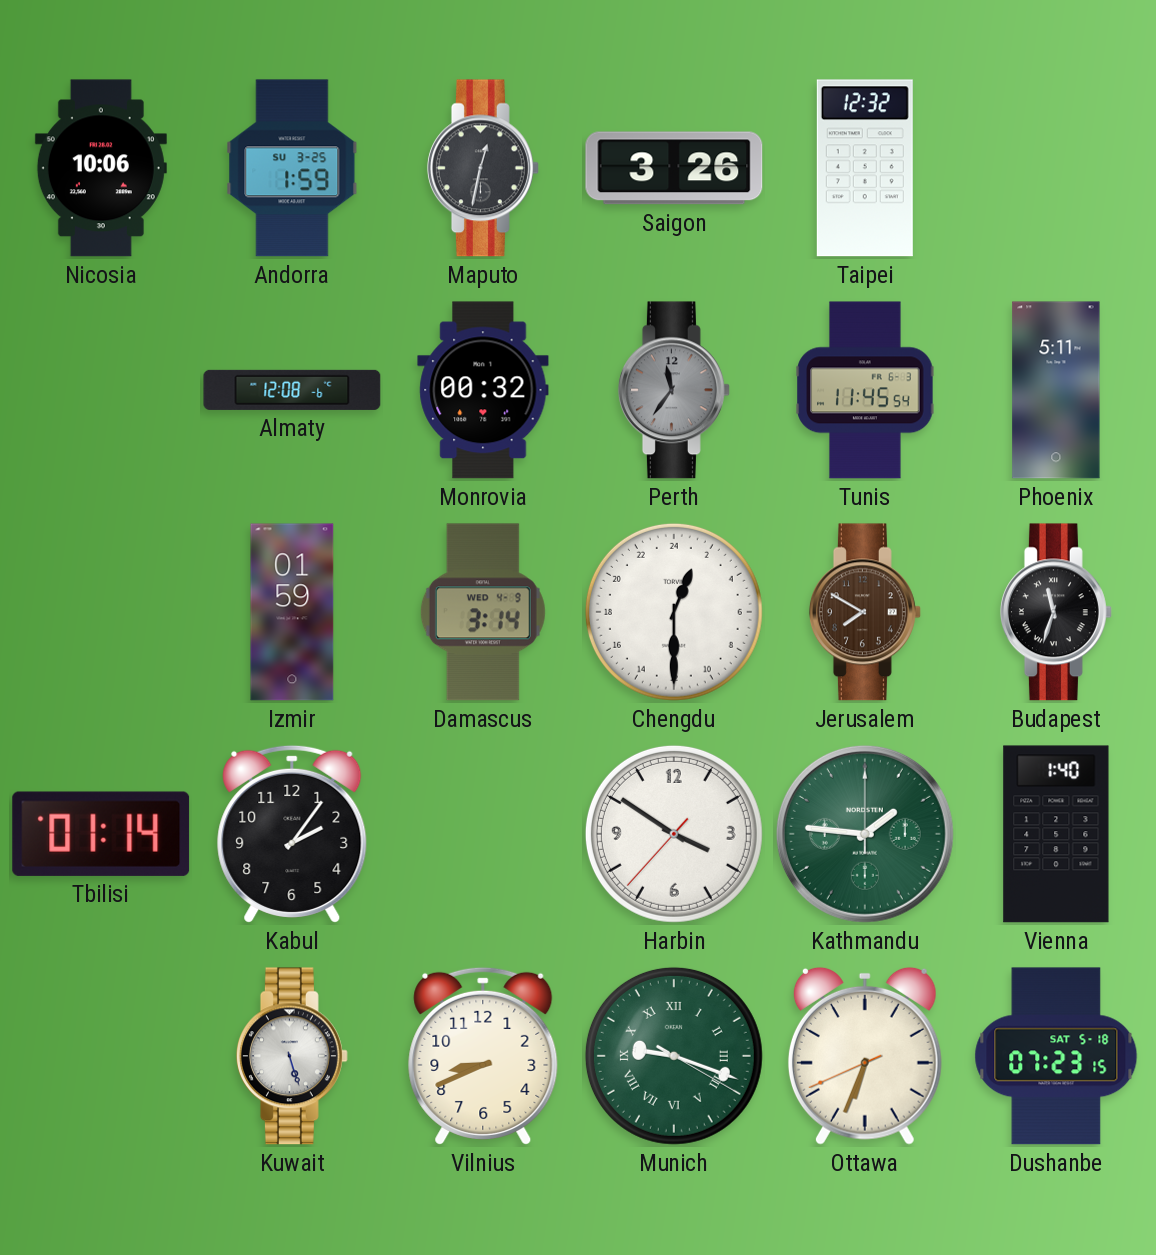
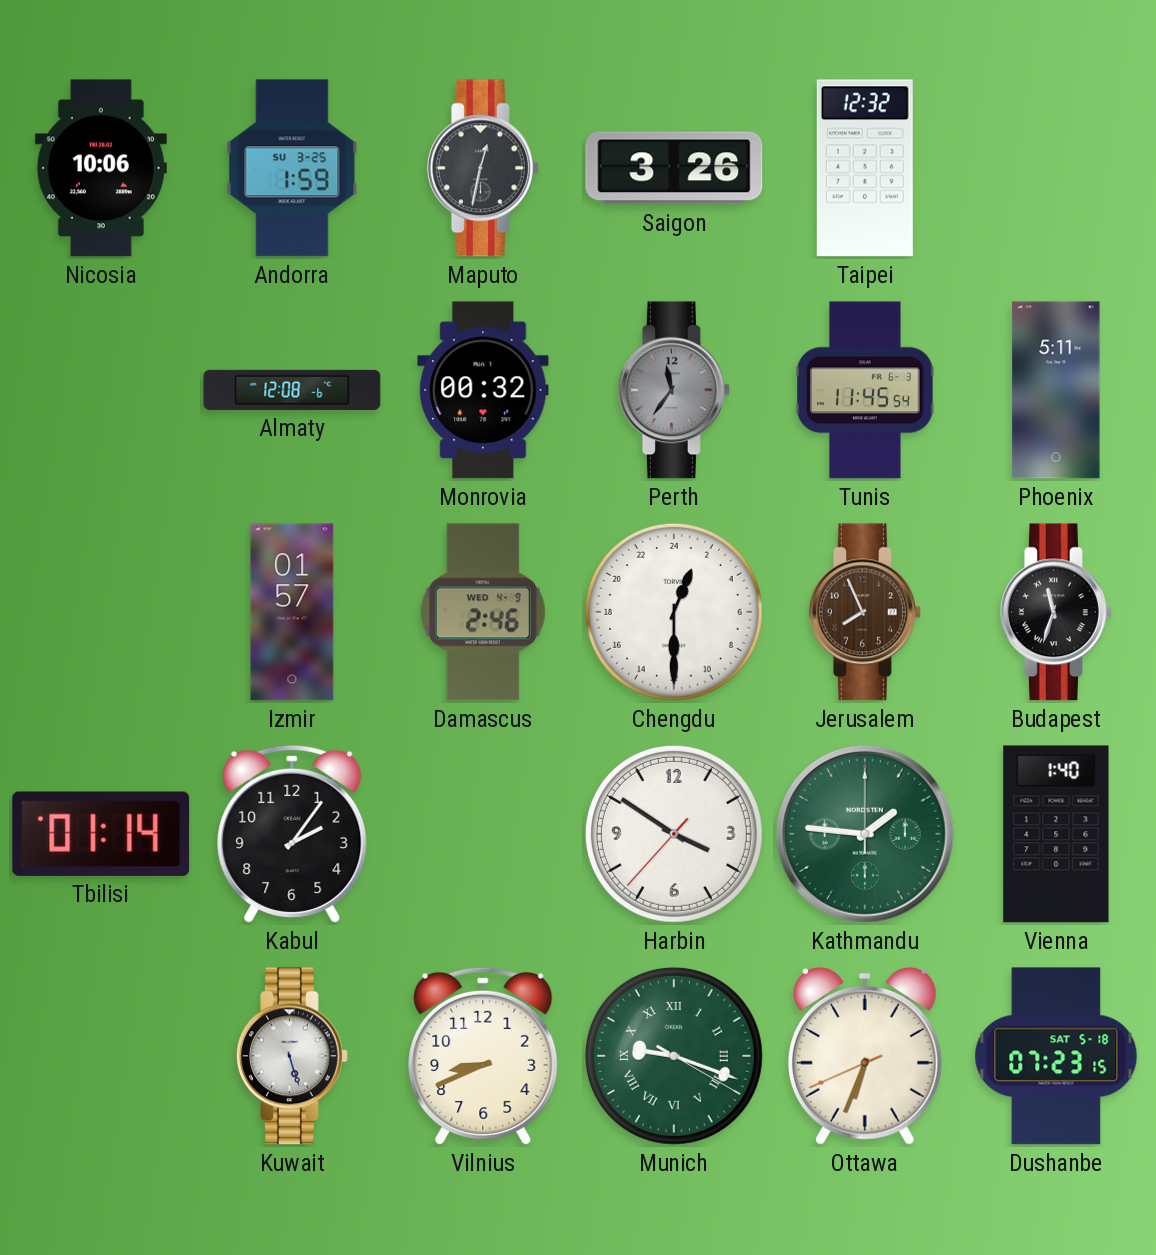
Izmir: 01:59 -> 01:57
Damascus: 3:14 -> 2:46
Jerusalem: 7:50 -> 7:56
